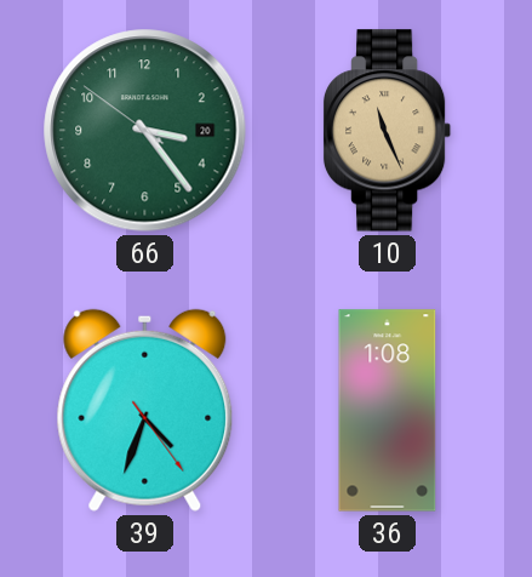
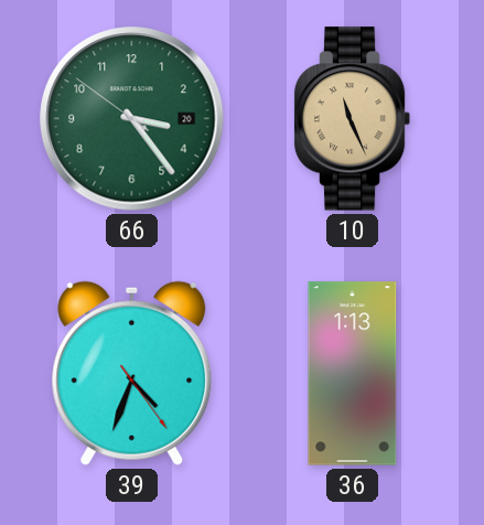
36: 1:08 -> 1:13
